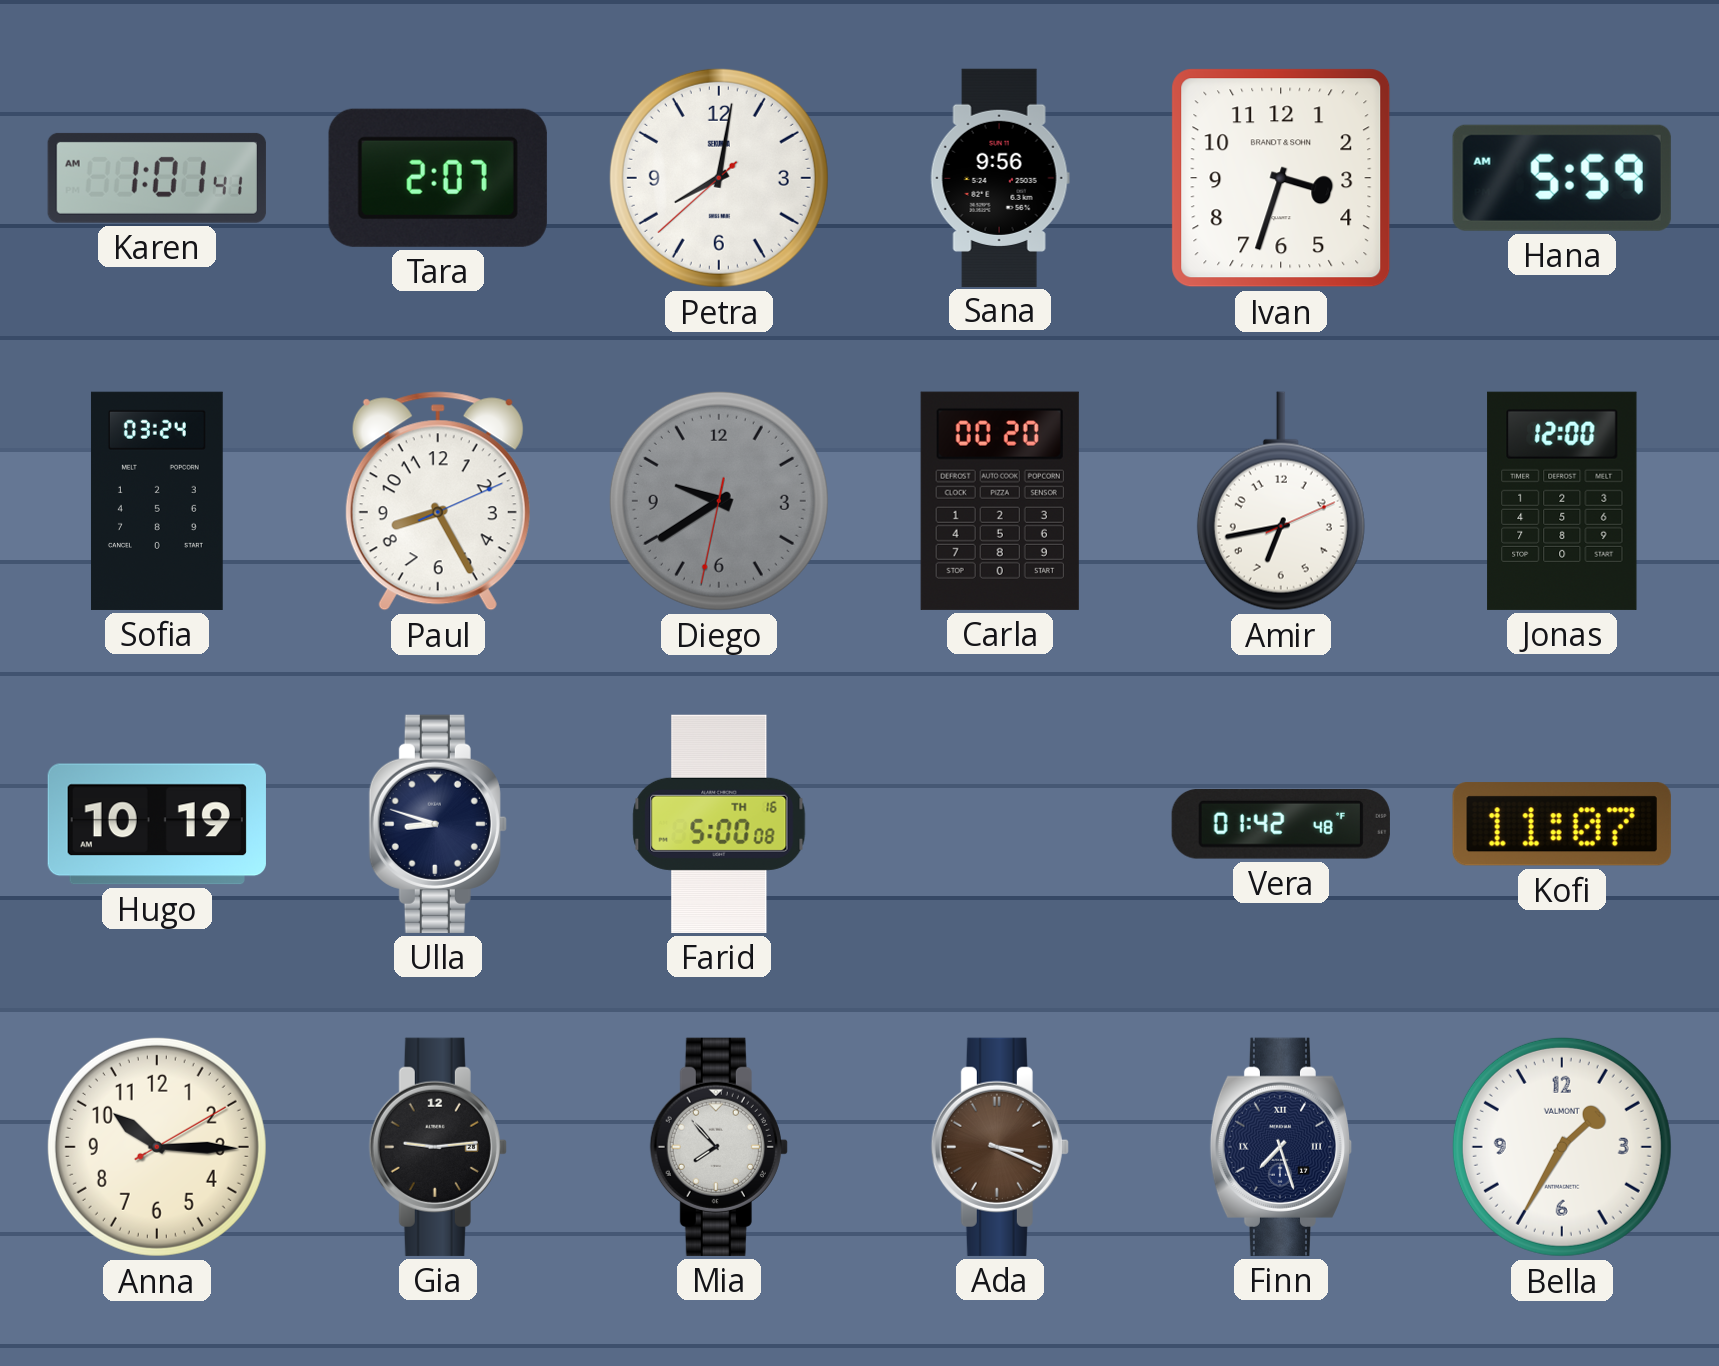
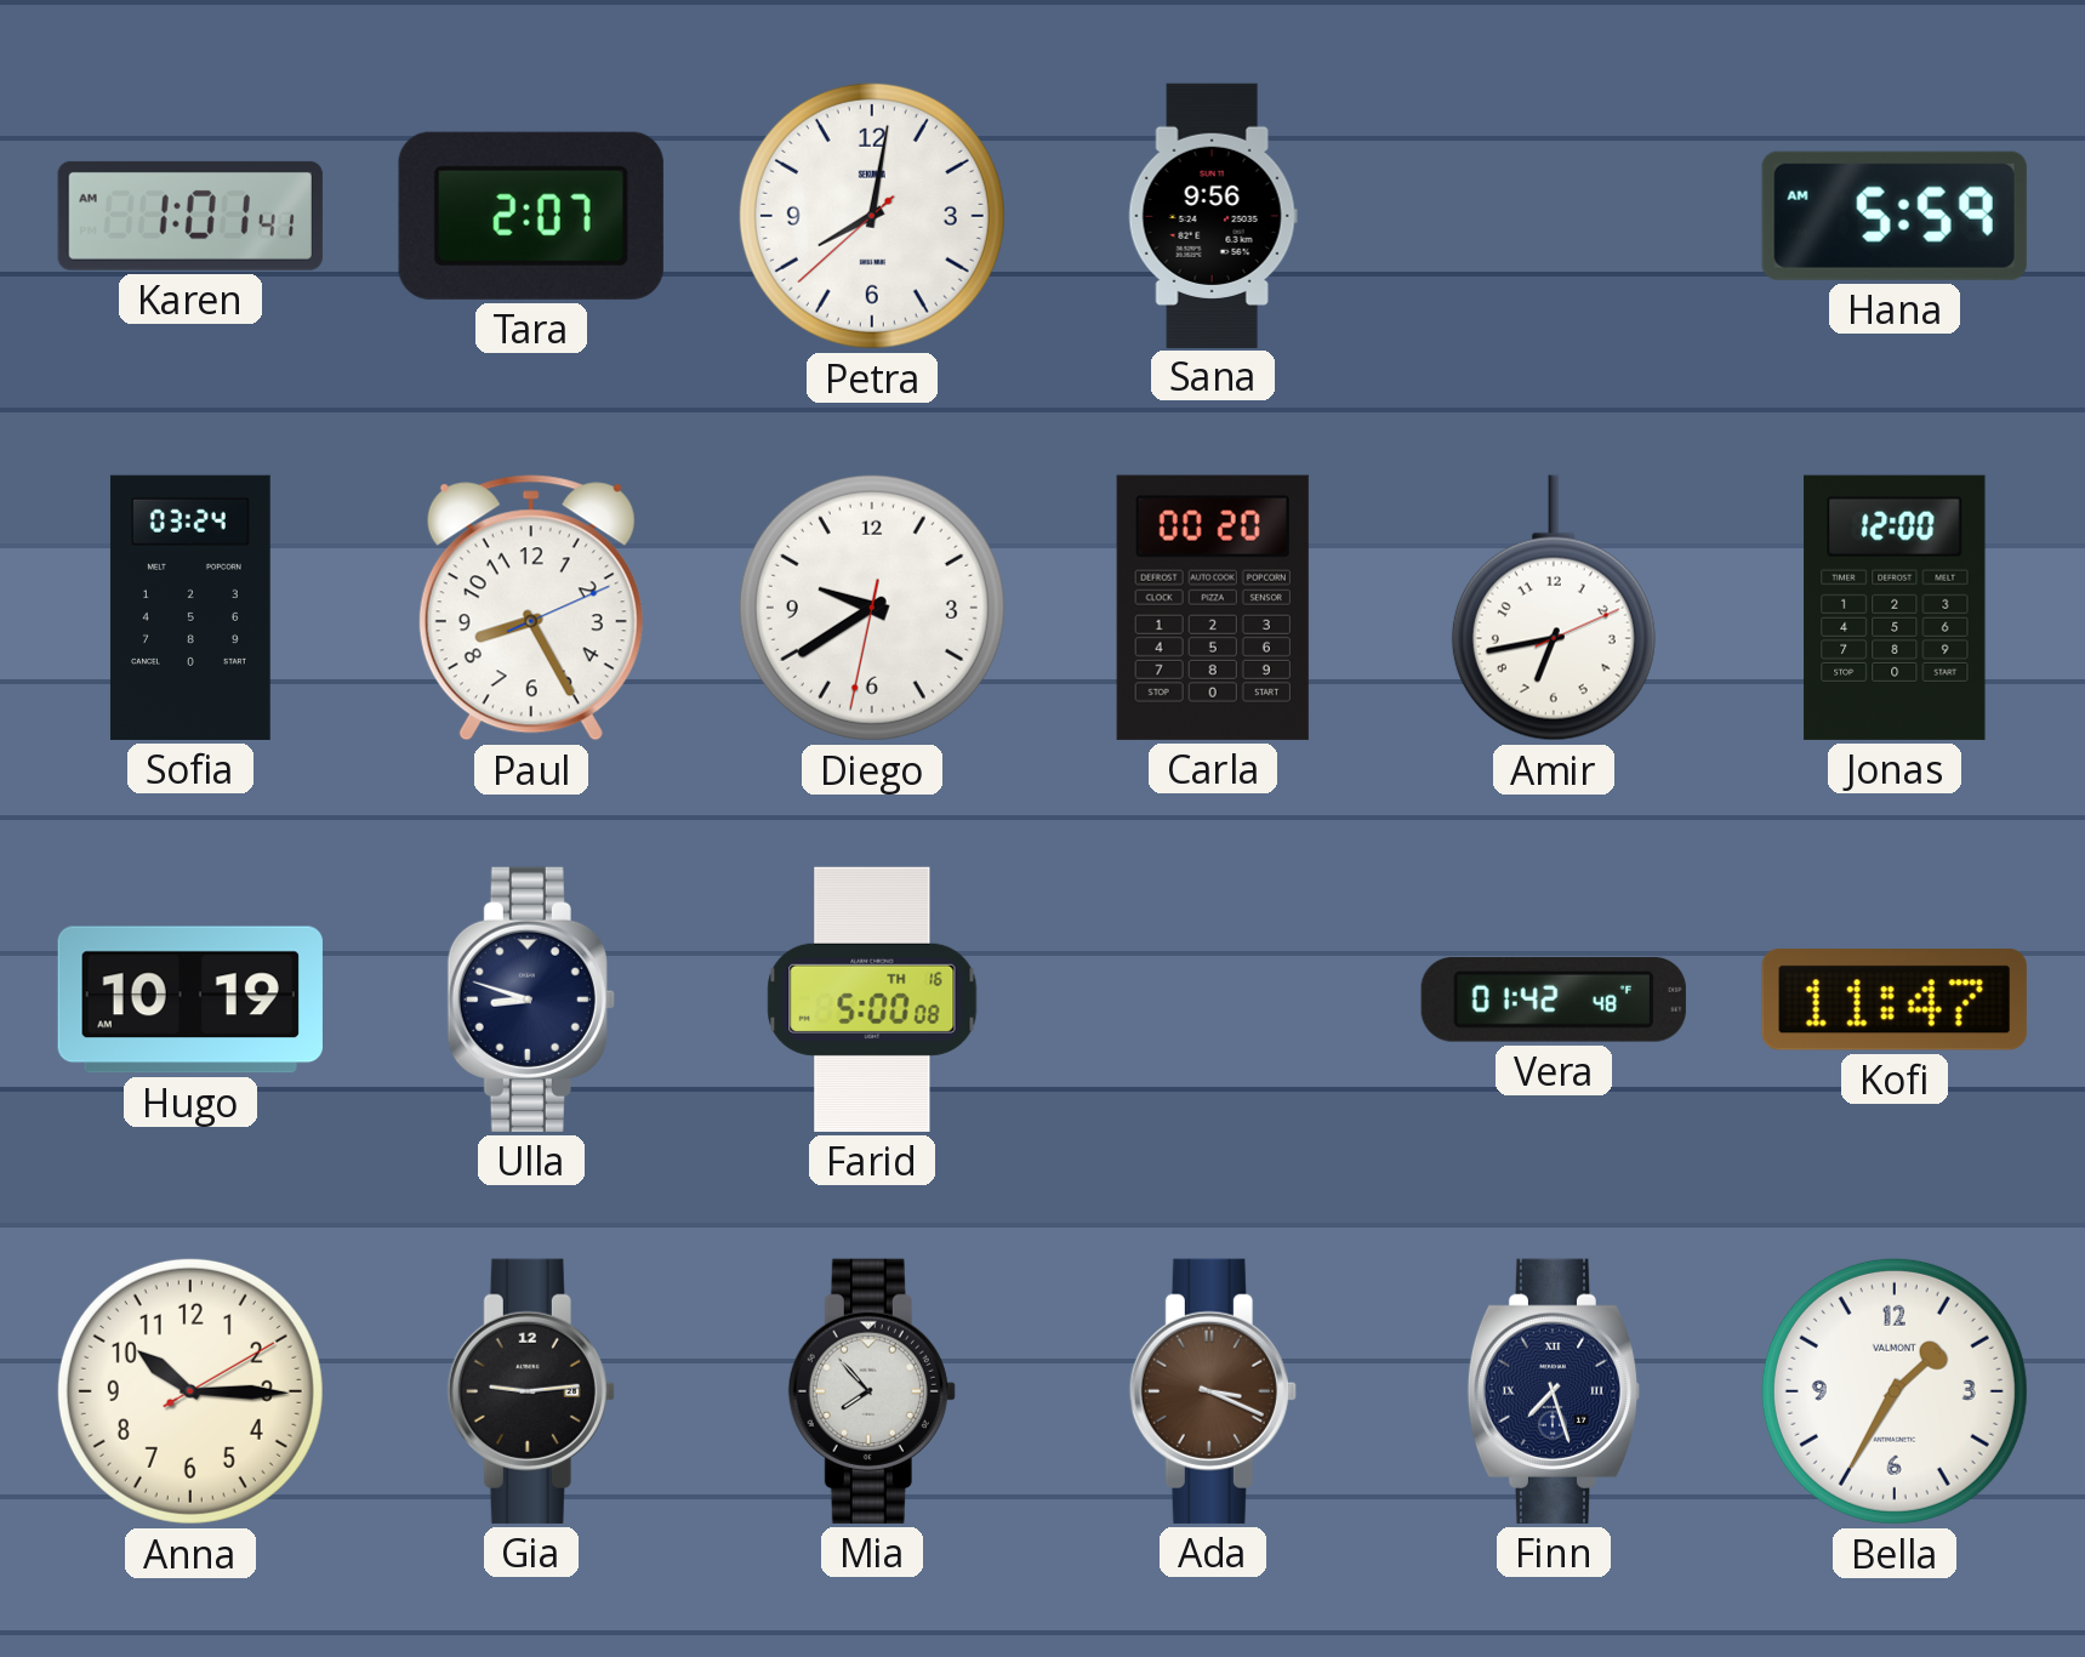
Ivan: 3:33 -> none
Diego dial: grey -> white
Kofi: 11:07 -> 11:47
